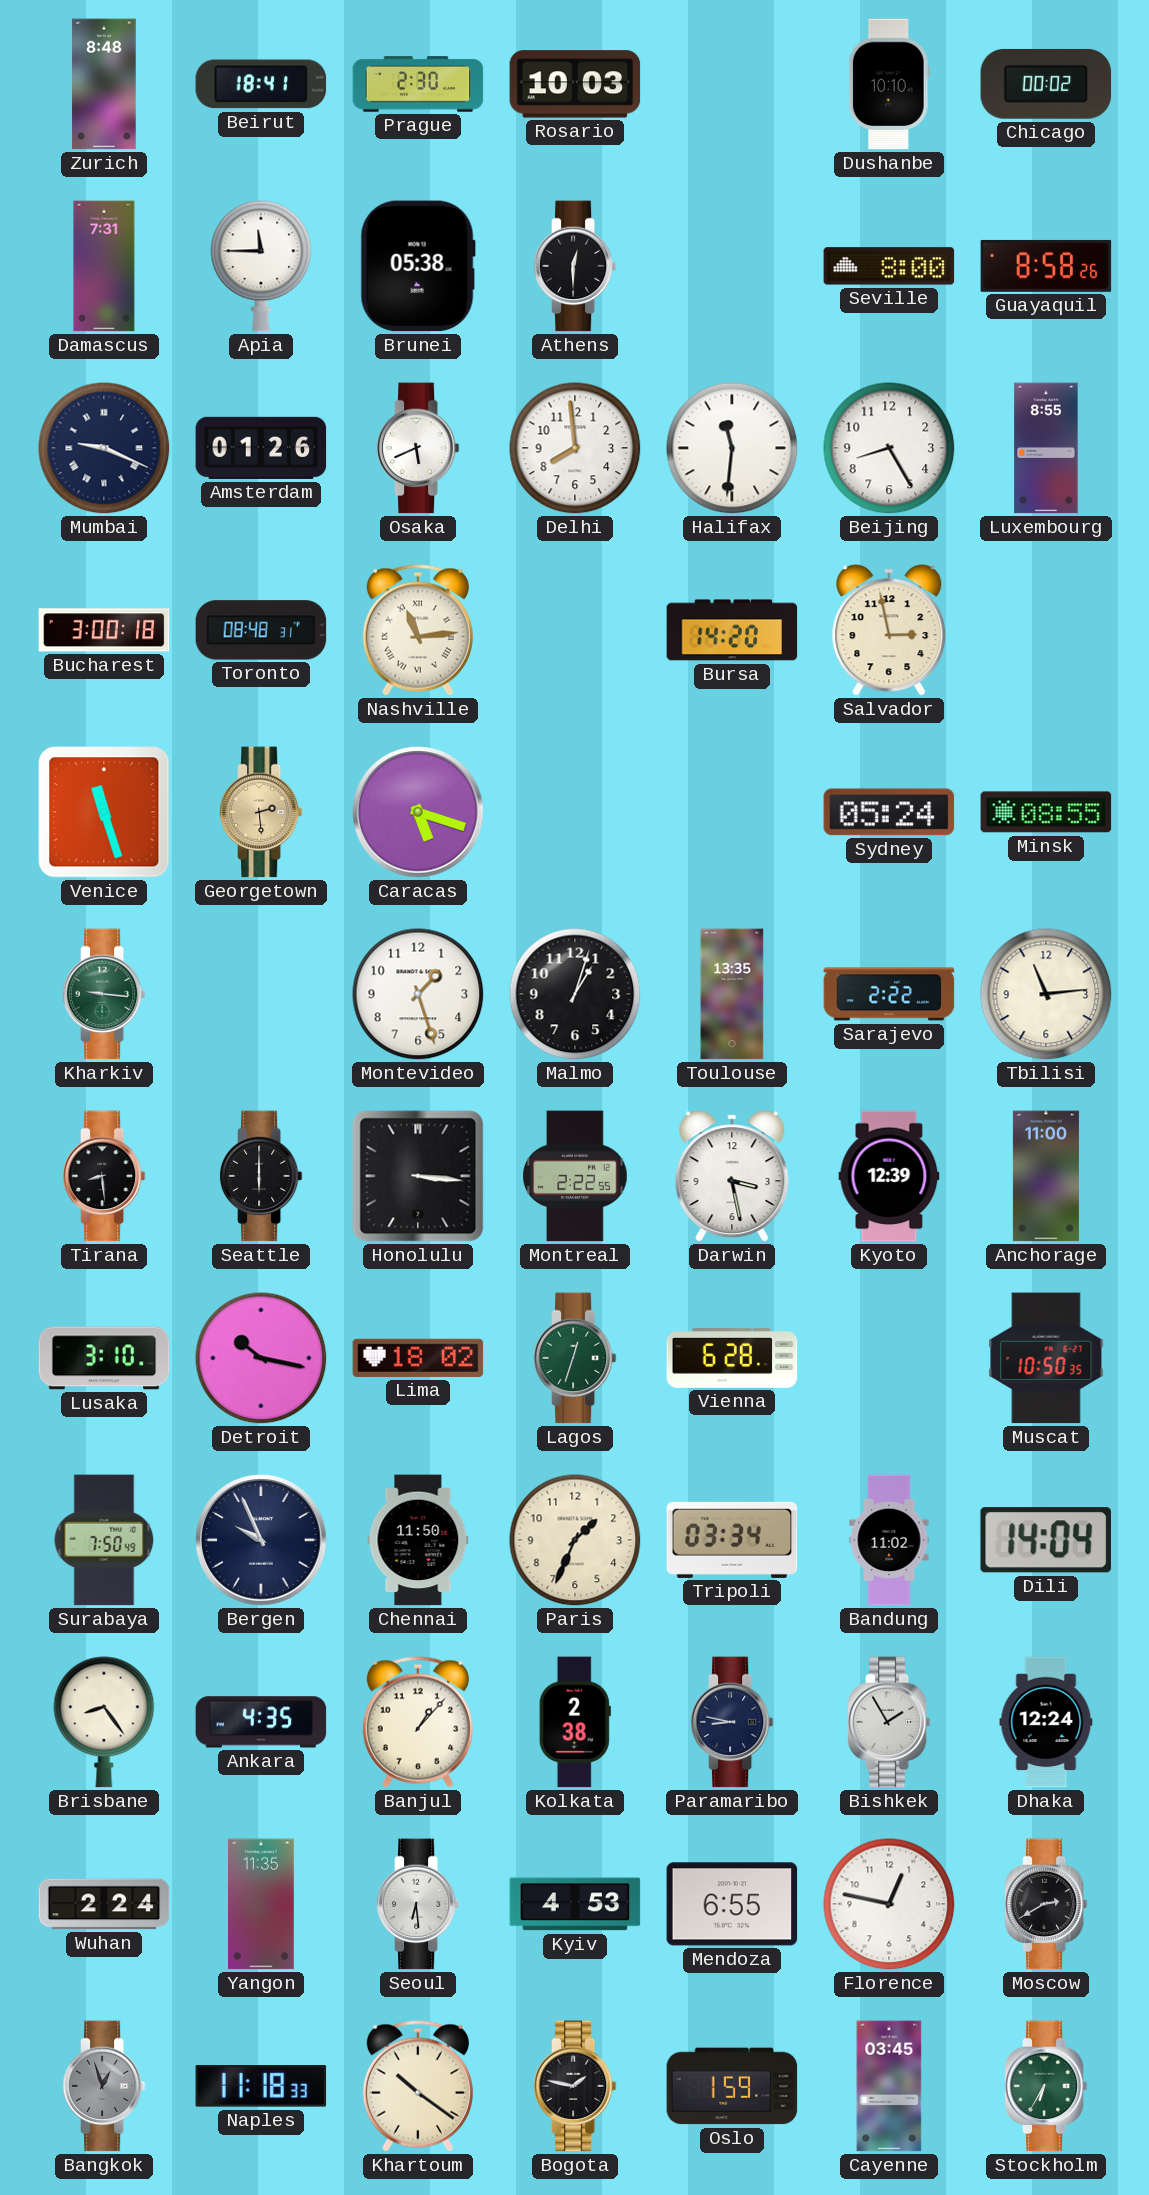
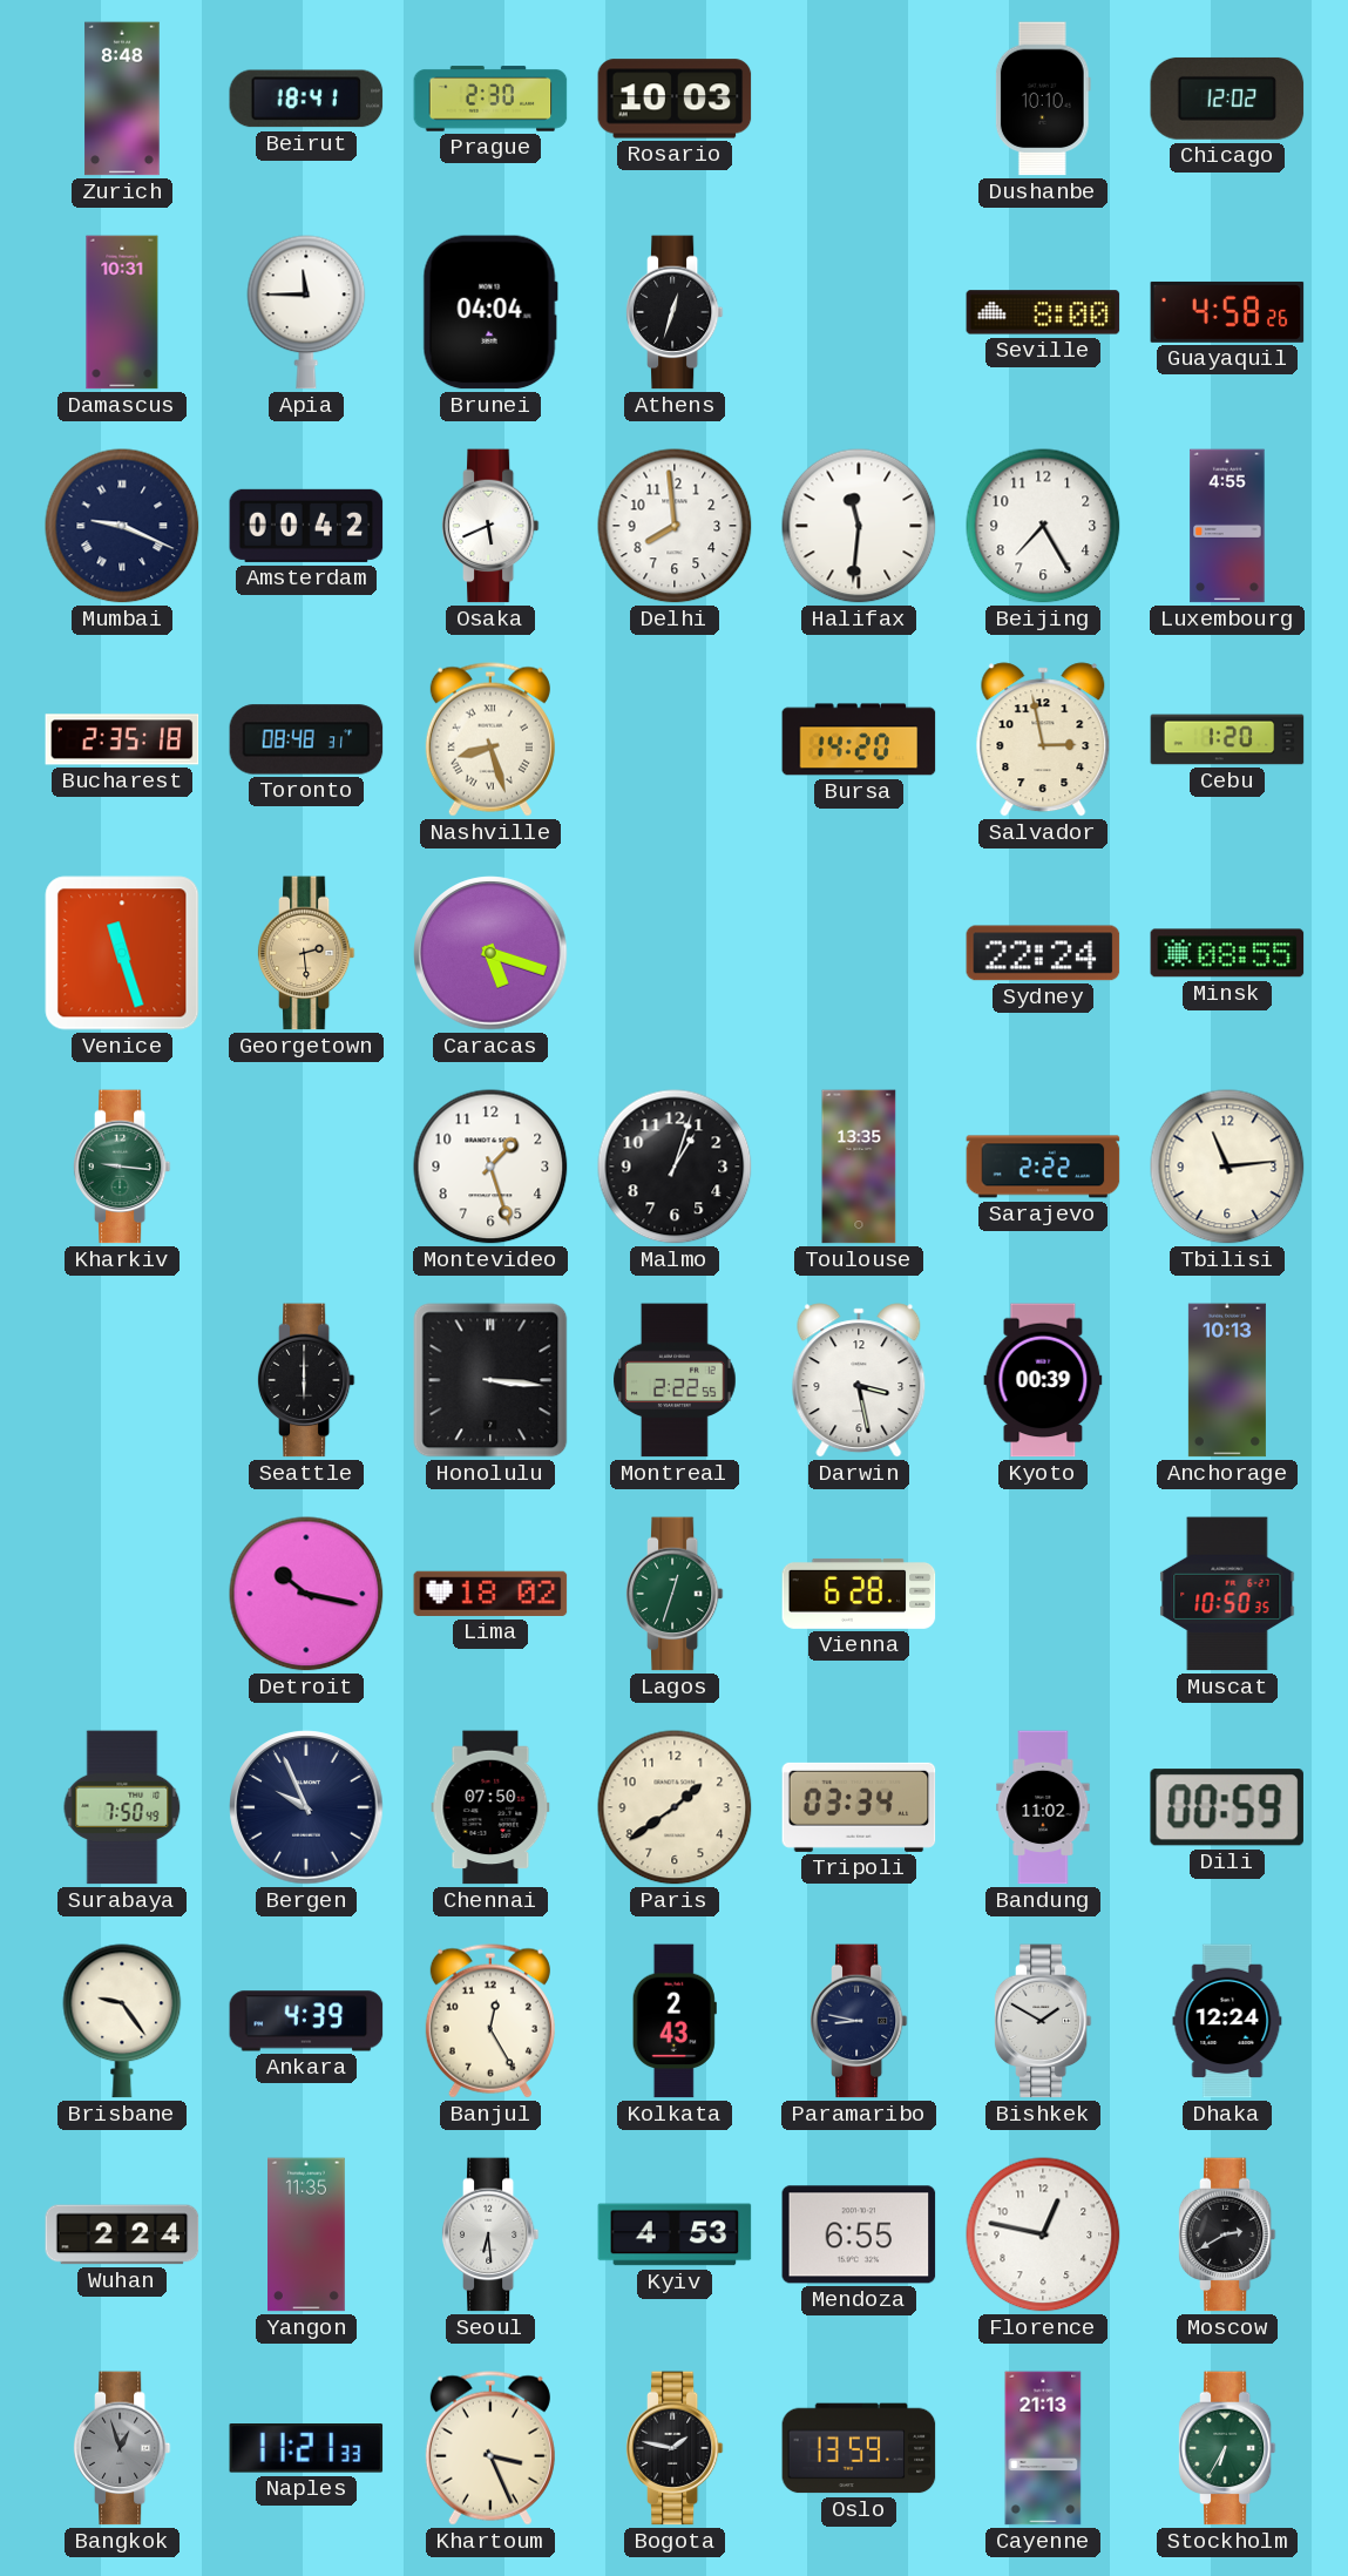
Chicago: 00:02 -> 12:02
Damascus: 7:31 -> 10:31
Brunei: 05:38 -> 04:04
Athens: 12:30 -> 12:33
Guayaquil: 8:58 -> 4:58
Amsterdam: 01:26 -> 00:42
Beijing: 8:25 -> 7:25
Luxembourg: 8:55 -> 4:55
Bucharest: 3:00 -> 2:35
Nashville: 11:14 -> 8:27
Cebu: none -> 1:20
Sydney: 05:24 -> 22:24
Tirana: 8:29 -> none
Kyoto: 12:39 -> 00:39
Anchorage: 11:00 -> 10:13
Lusaka: 3:10 -> none
Chennai: 11:50 -> 07:50
Paris: 1:34 -> 1:39
Dili: 14:04 -> 00:59
Brisbane: 8:24 -> 9:24
Ankara: 4:35 -> 4:39
Banjul: 1:07 -> 12:25
Kolkata: 2:38 -> 2:43
Bishkek: 1:55 -> 1:50
Naples: 11:18 -> 11:21
Khartoum: 10:21 -> 3:26
Oslo: 1:59 -> 13:59
Cayenne: 03:45 -> 21:13
